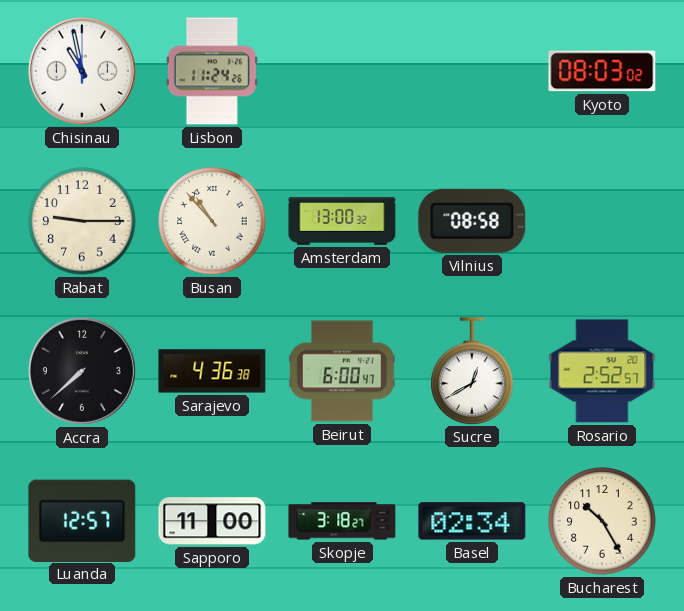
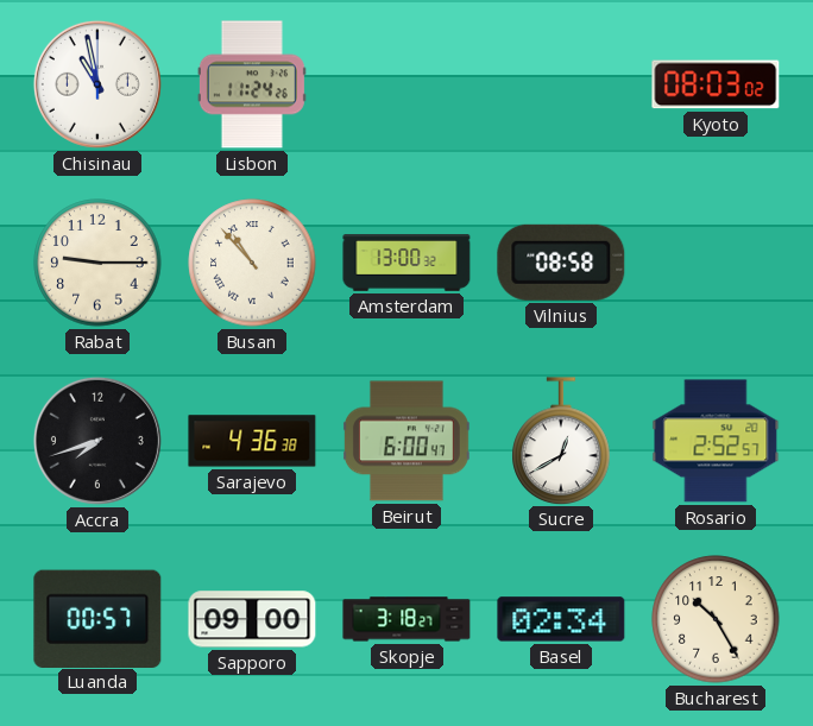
Accra: 7:38 -> 7:42
Luanda: 12:57 -> 00:57
Sapporo: 11:00 -> 09:00
